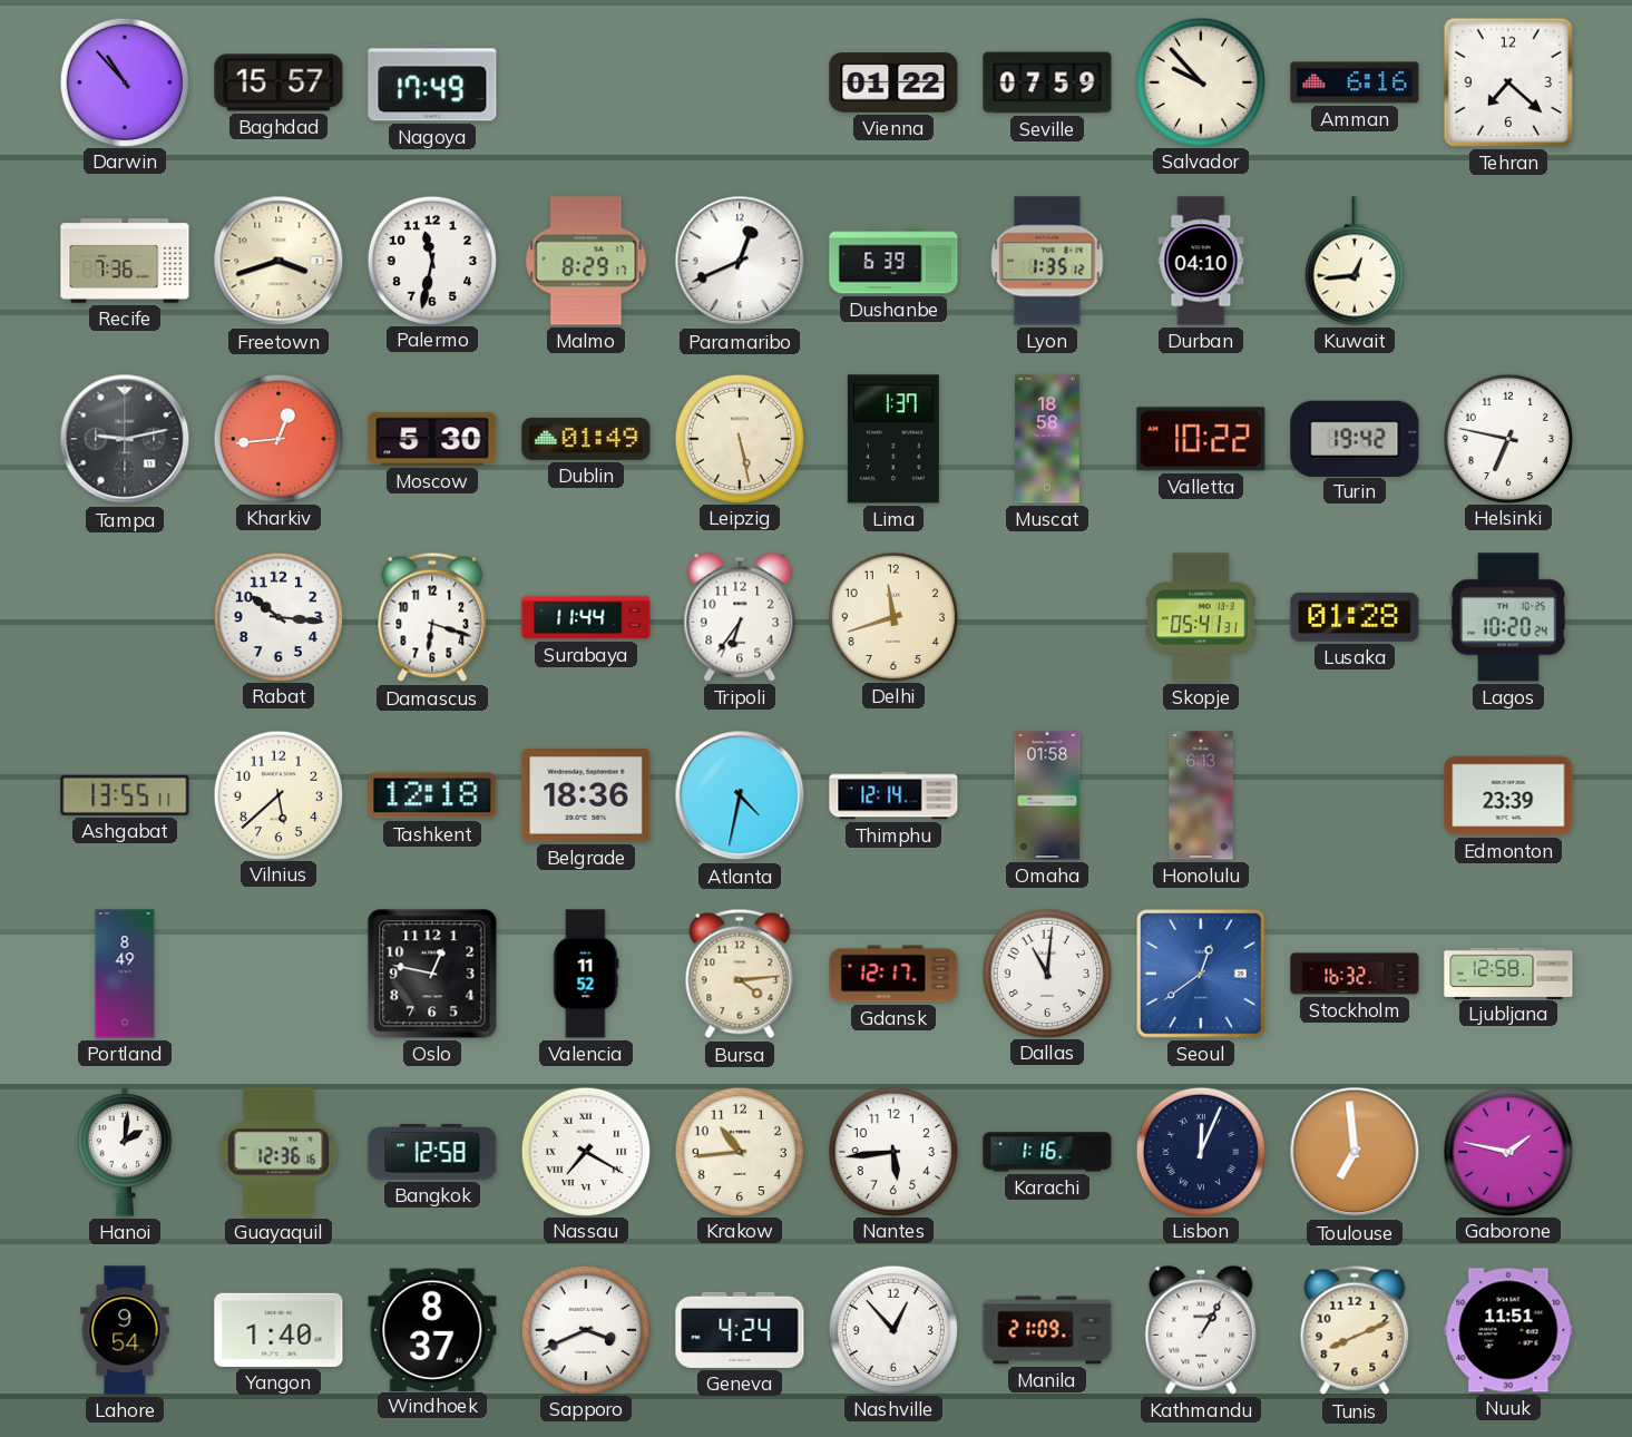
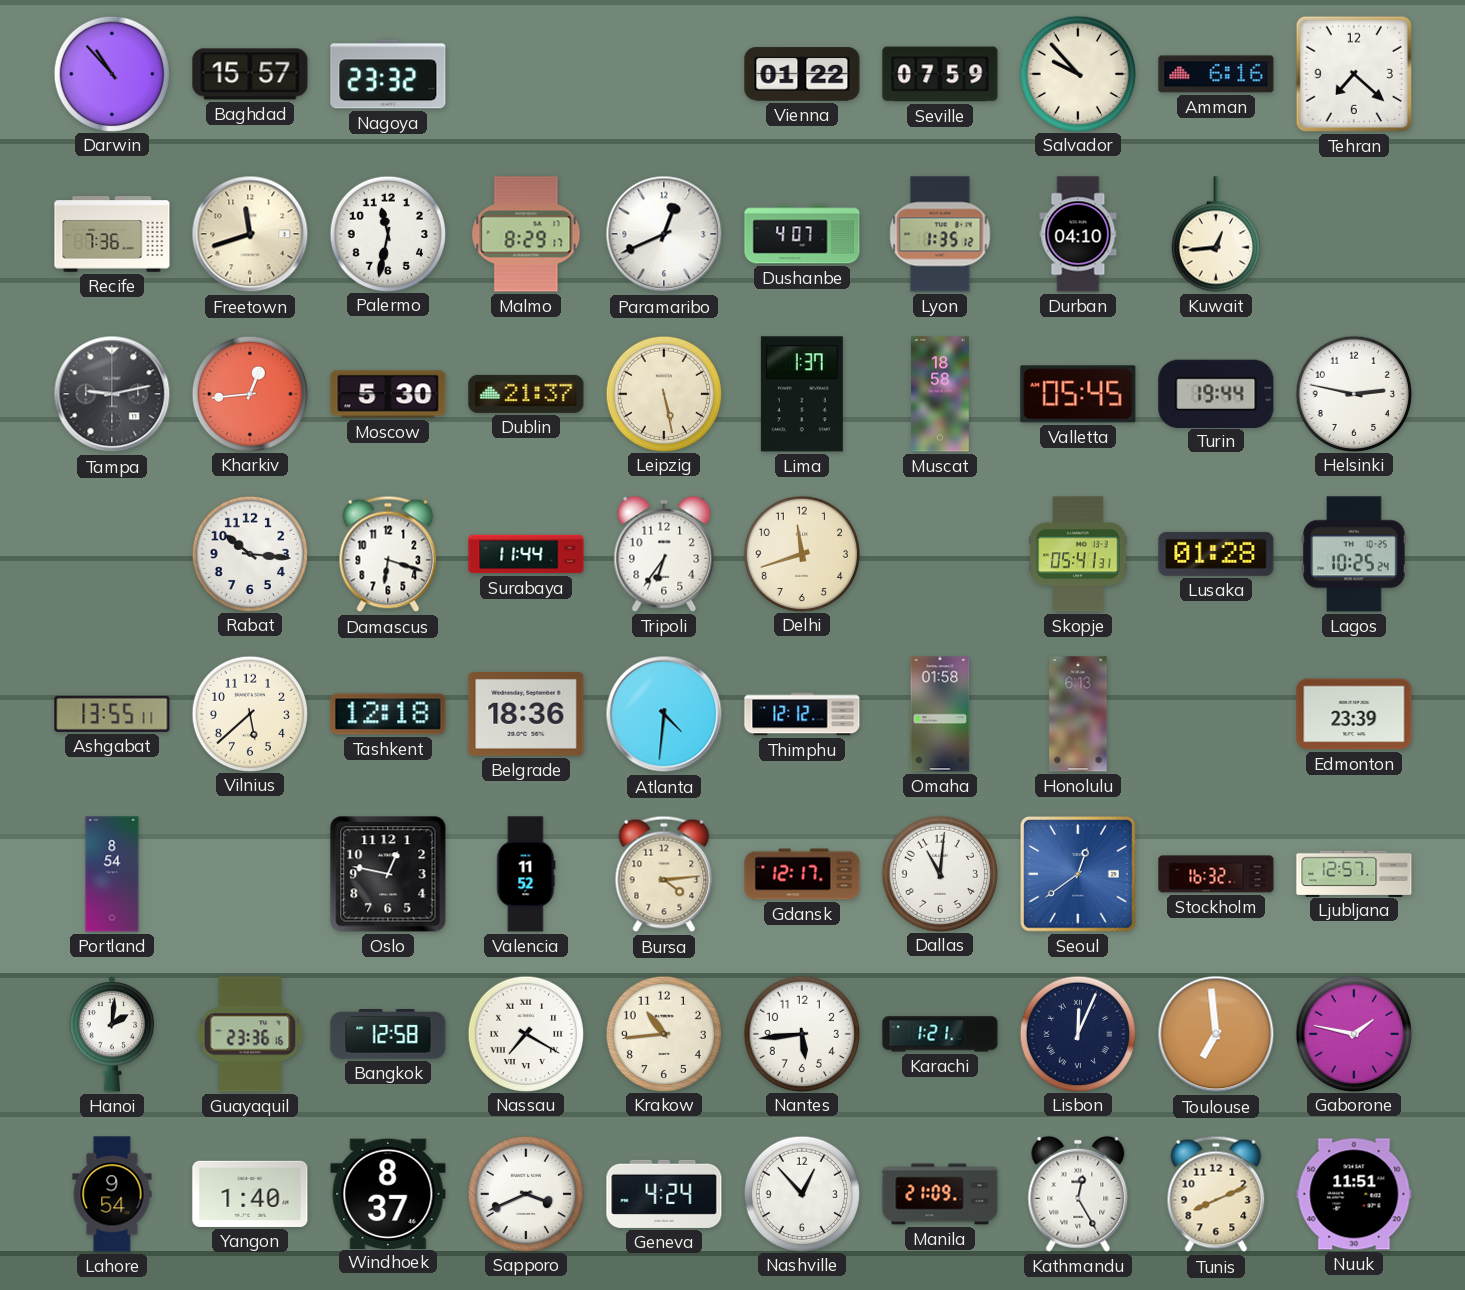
Nagoya: 17:49 -> 23:32
Freetown: 3:42 -> 11:42
Dushanbe: 6:39 -> 4:07
Dublin: 01:49 -> 21:37
Valletta: 10:22 -> 05:45
Turin: 19:42 -> 19:44
Helsinki: 6:47 -> 2:47
Lagos: 10:20 -> 10:25
Atlanta: 4:32 -> 4:31
Thimphu: 12:14 -> 12:12
Portland: 8:49 -> 8:54
Ljubljana: 12:58 -> 12:57
Guayaquil: 12:36 -> 23:36
Karachi: 1:16 -> 1:21
Kathmandu: 1:05 -> 12:25
